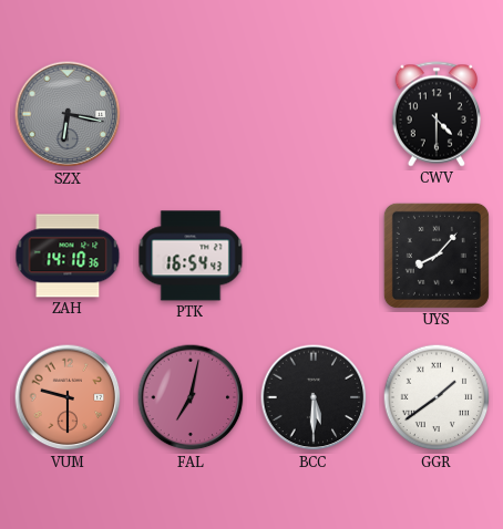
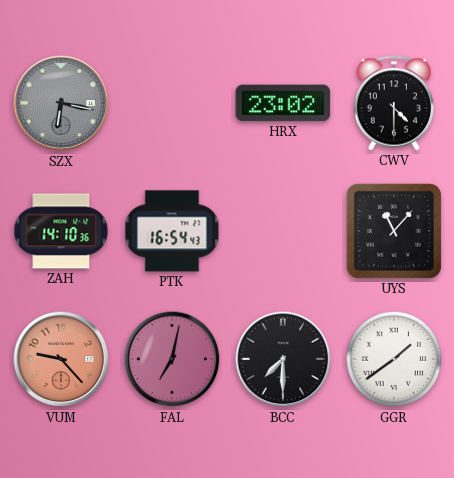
HRX: none -> 23:02
UYS: 8:07 -> 11:07
VUM: 9:30 -> 9:23
BCC: 5:30 -> 7:30
